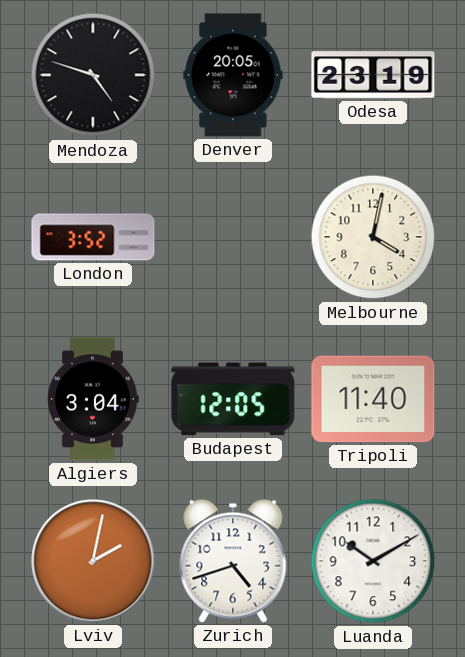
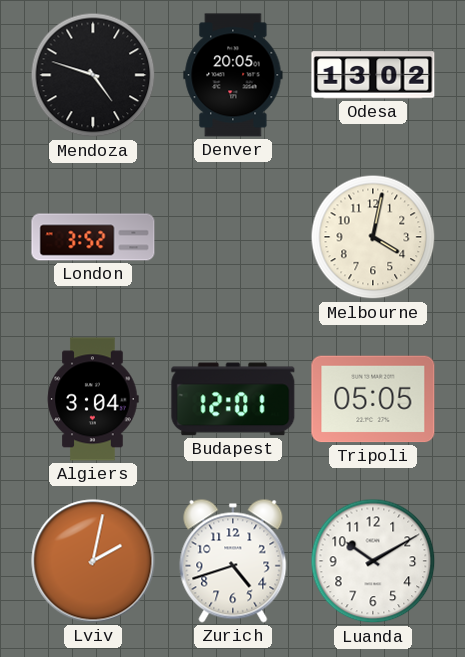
Odesa: 23:19 -> 13:02
Budapest: 12:05 -> 12:01
Tripoli: 11:40 -> 05:05
